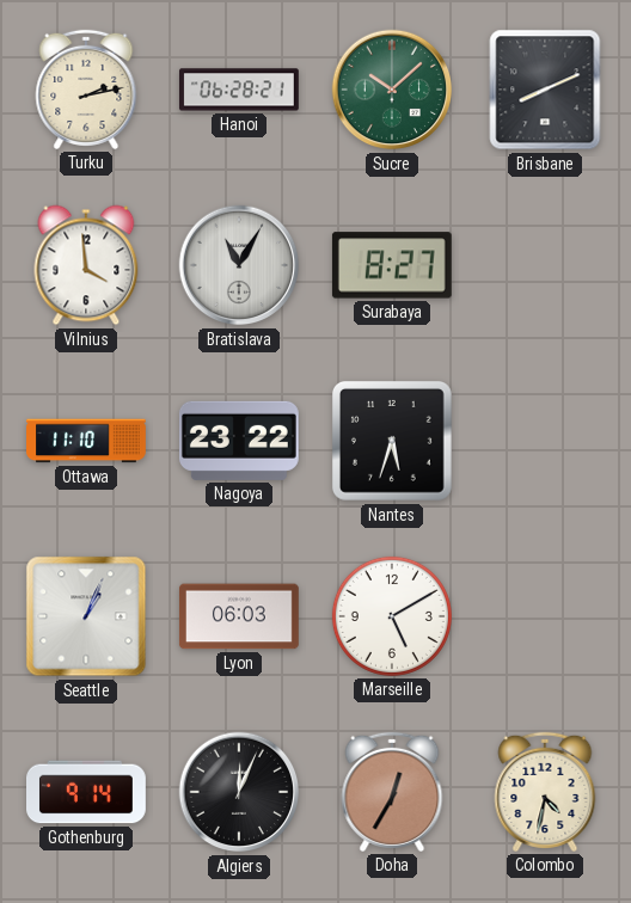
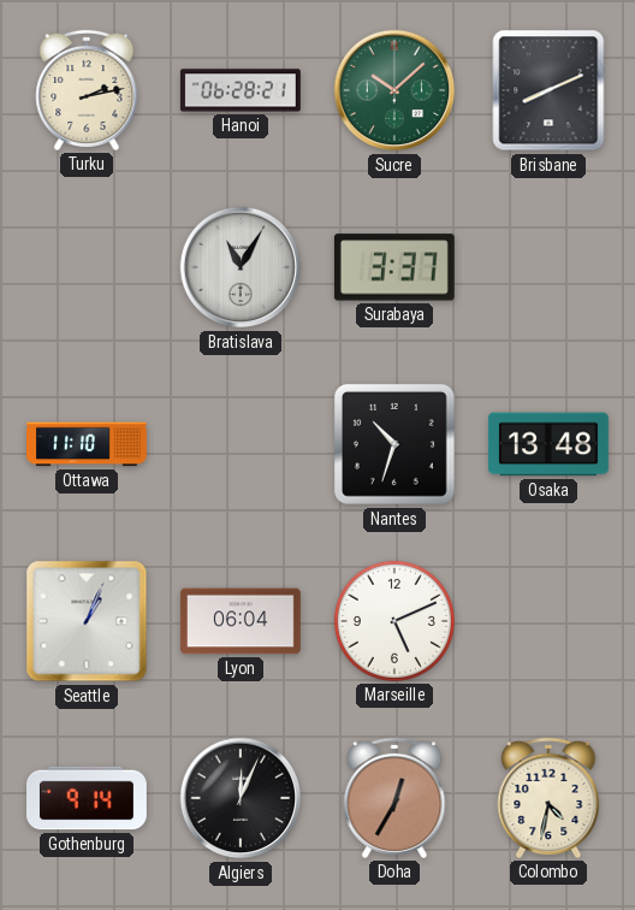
Vilnius: 3:59 -> none
Surabaya: 8:27 -> 3:37
Nagoya: 23:22 -> none
Nantes: 5:33 -> 10:33
Osaka: none -> 13:48
Lyon: 06:03 -> 06:04
Marseille: 5:10 -> 5:11
